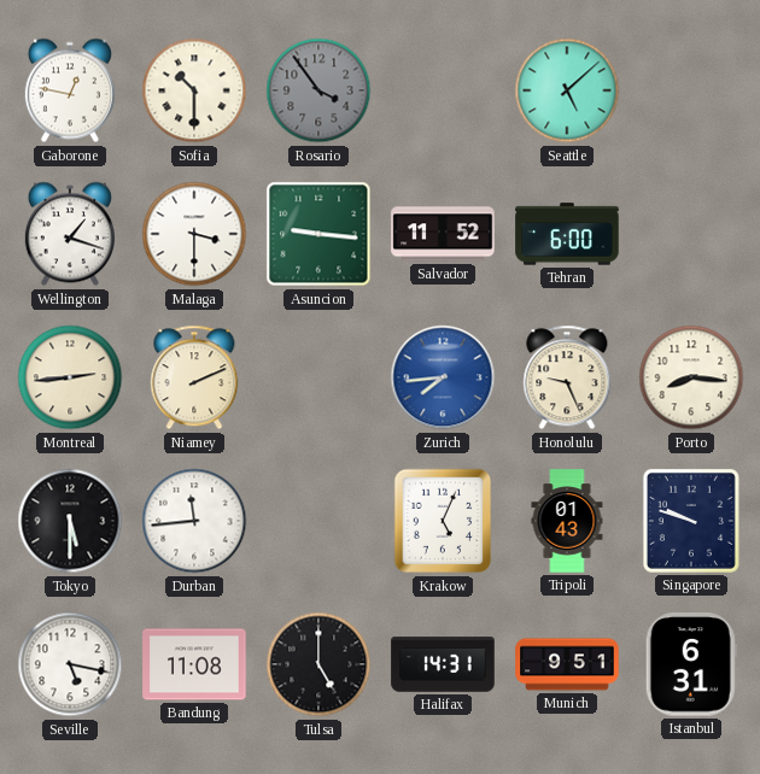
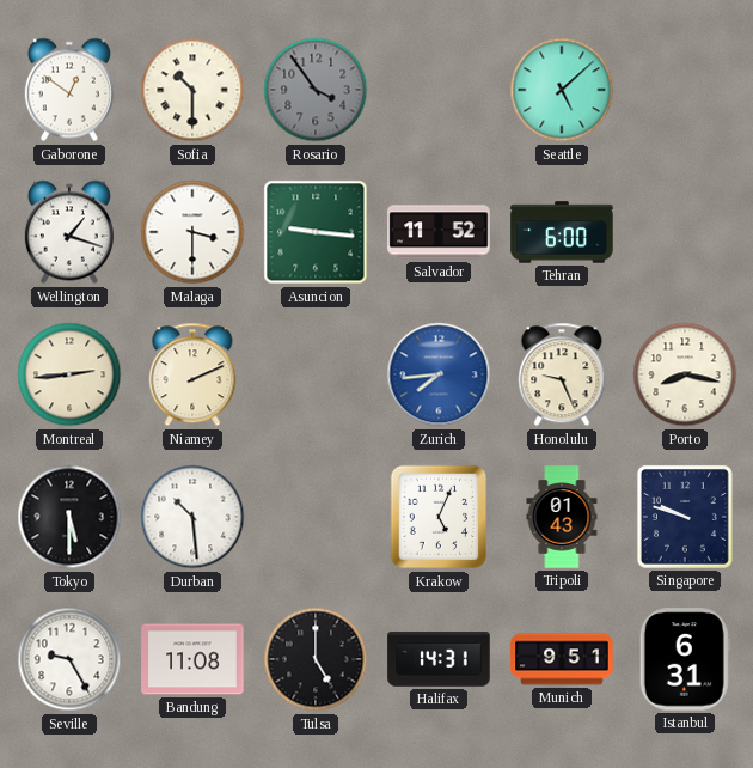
Gaborone: 12:47 -> 12:51
Porto: 8:16 -> 8:17
Durban: 11:44 -> 10:29
Seville: 5:17 -> 9:25
